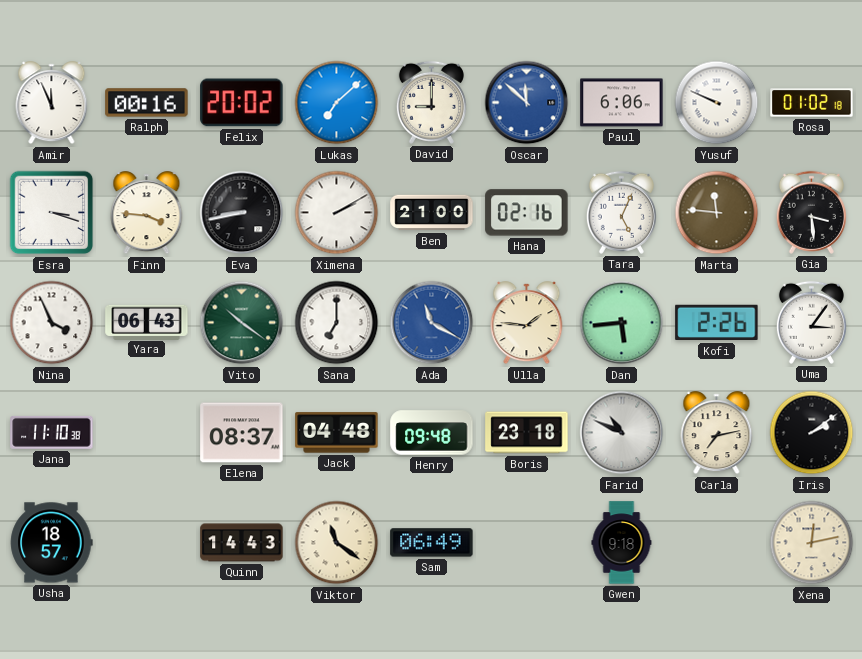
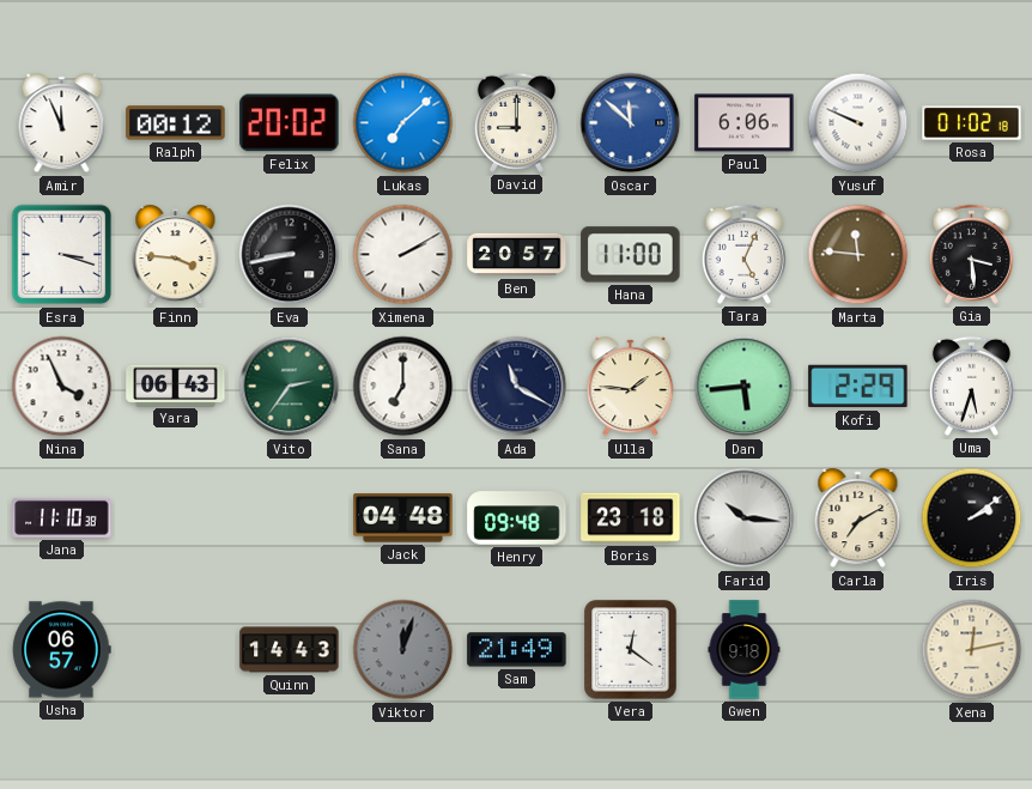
Ralph: 00:16 -> 00:12
Ben: 21:00 -> 20:57
Hana: 02:16 -> 11:00
Vito: 10:21 -> 2:36
Ada dial: blue -> navy
Kofi: 2:26 -> 2:29
Uma: 3:06 -> 5:33
Elena: 08:37 -> none
Farid: 10:49 -> 10:16
Carla: 7:13 -> 7:10
Usha: 18:57 -> 06:57
Viktor: 11:21 -> 12:03
Viktor dial: cream -> grey
Sam: 06:49 -> 21:49
Vera: none -> 12:21
